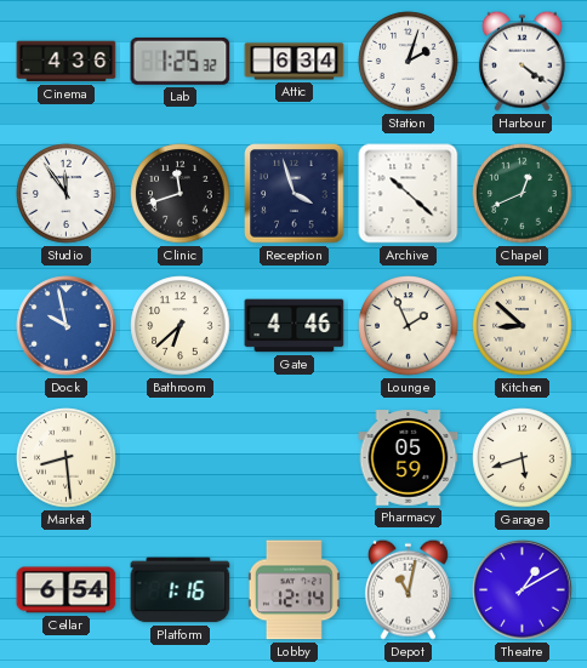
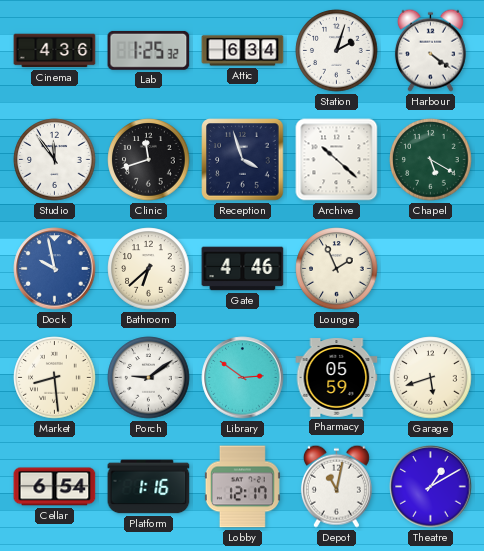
Chapel: 12:41 -> 5:20
Kitchen: 8:52 -> none
Porch: none -> 9:09
Library: none -> 2:51
Lobby: 12:14 -> 12:17
